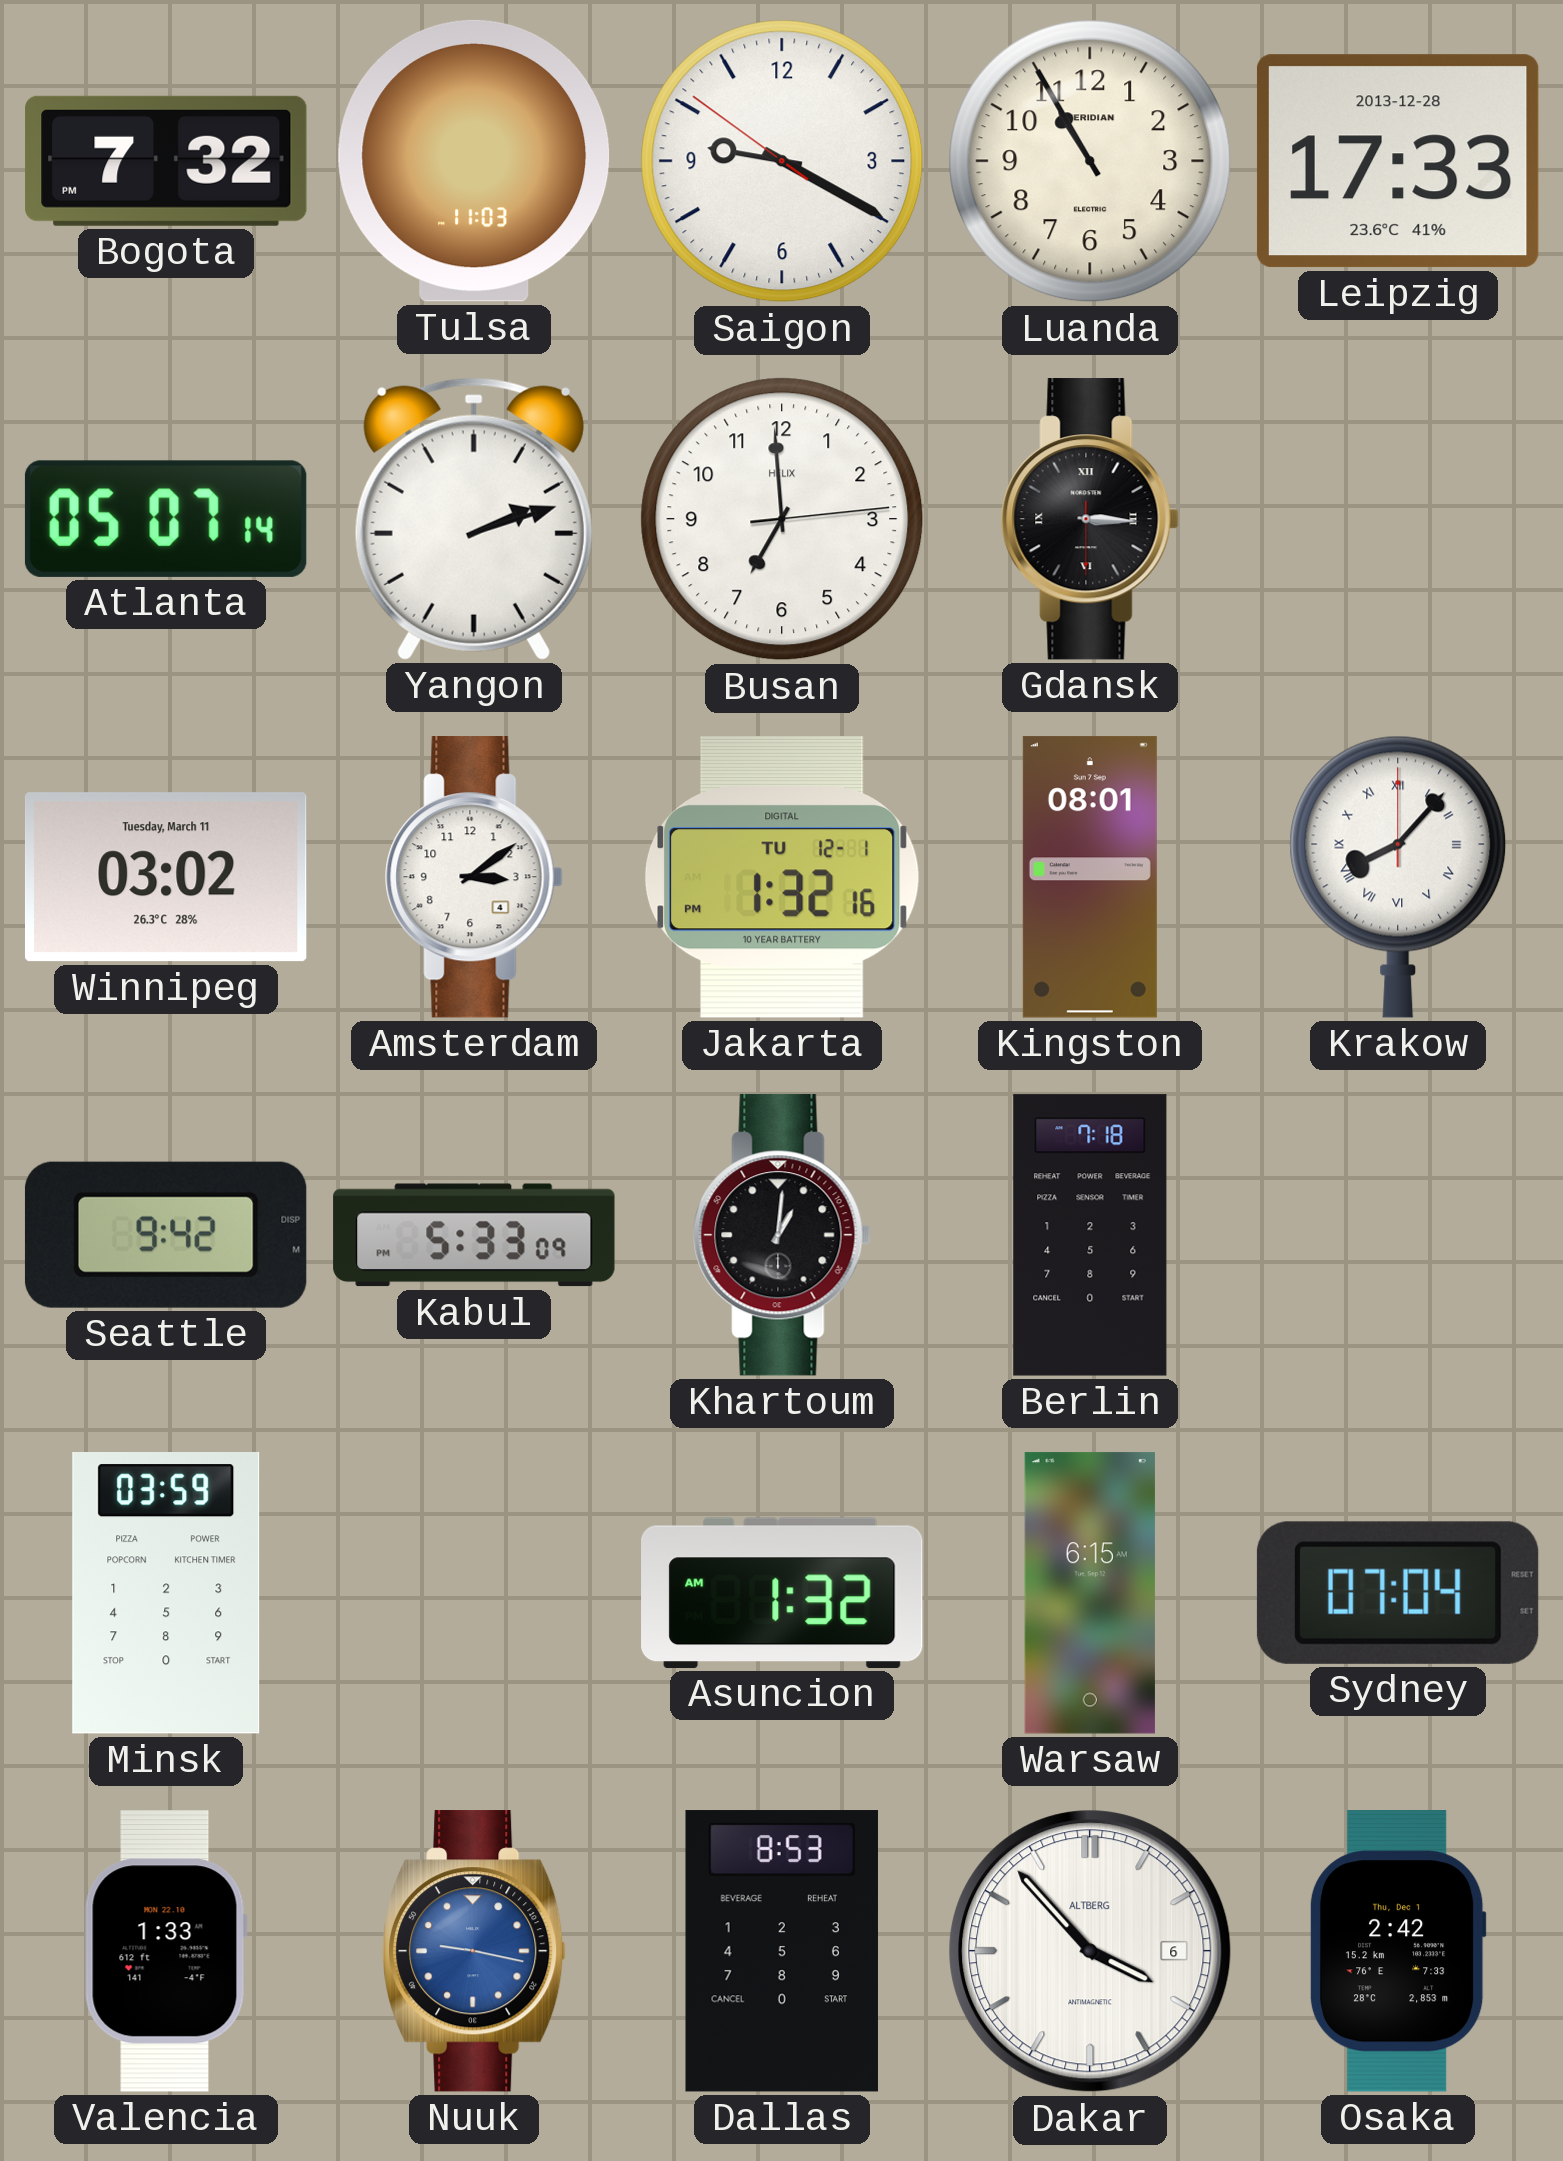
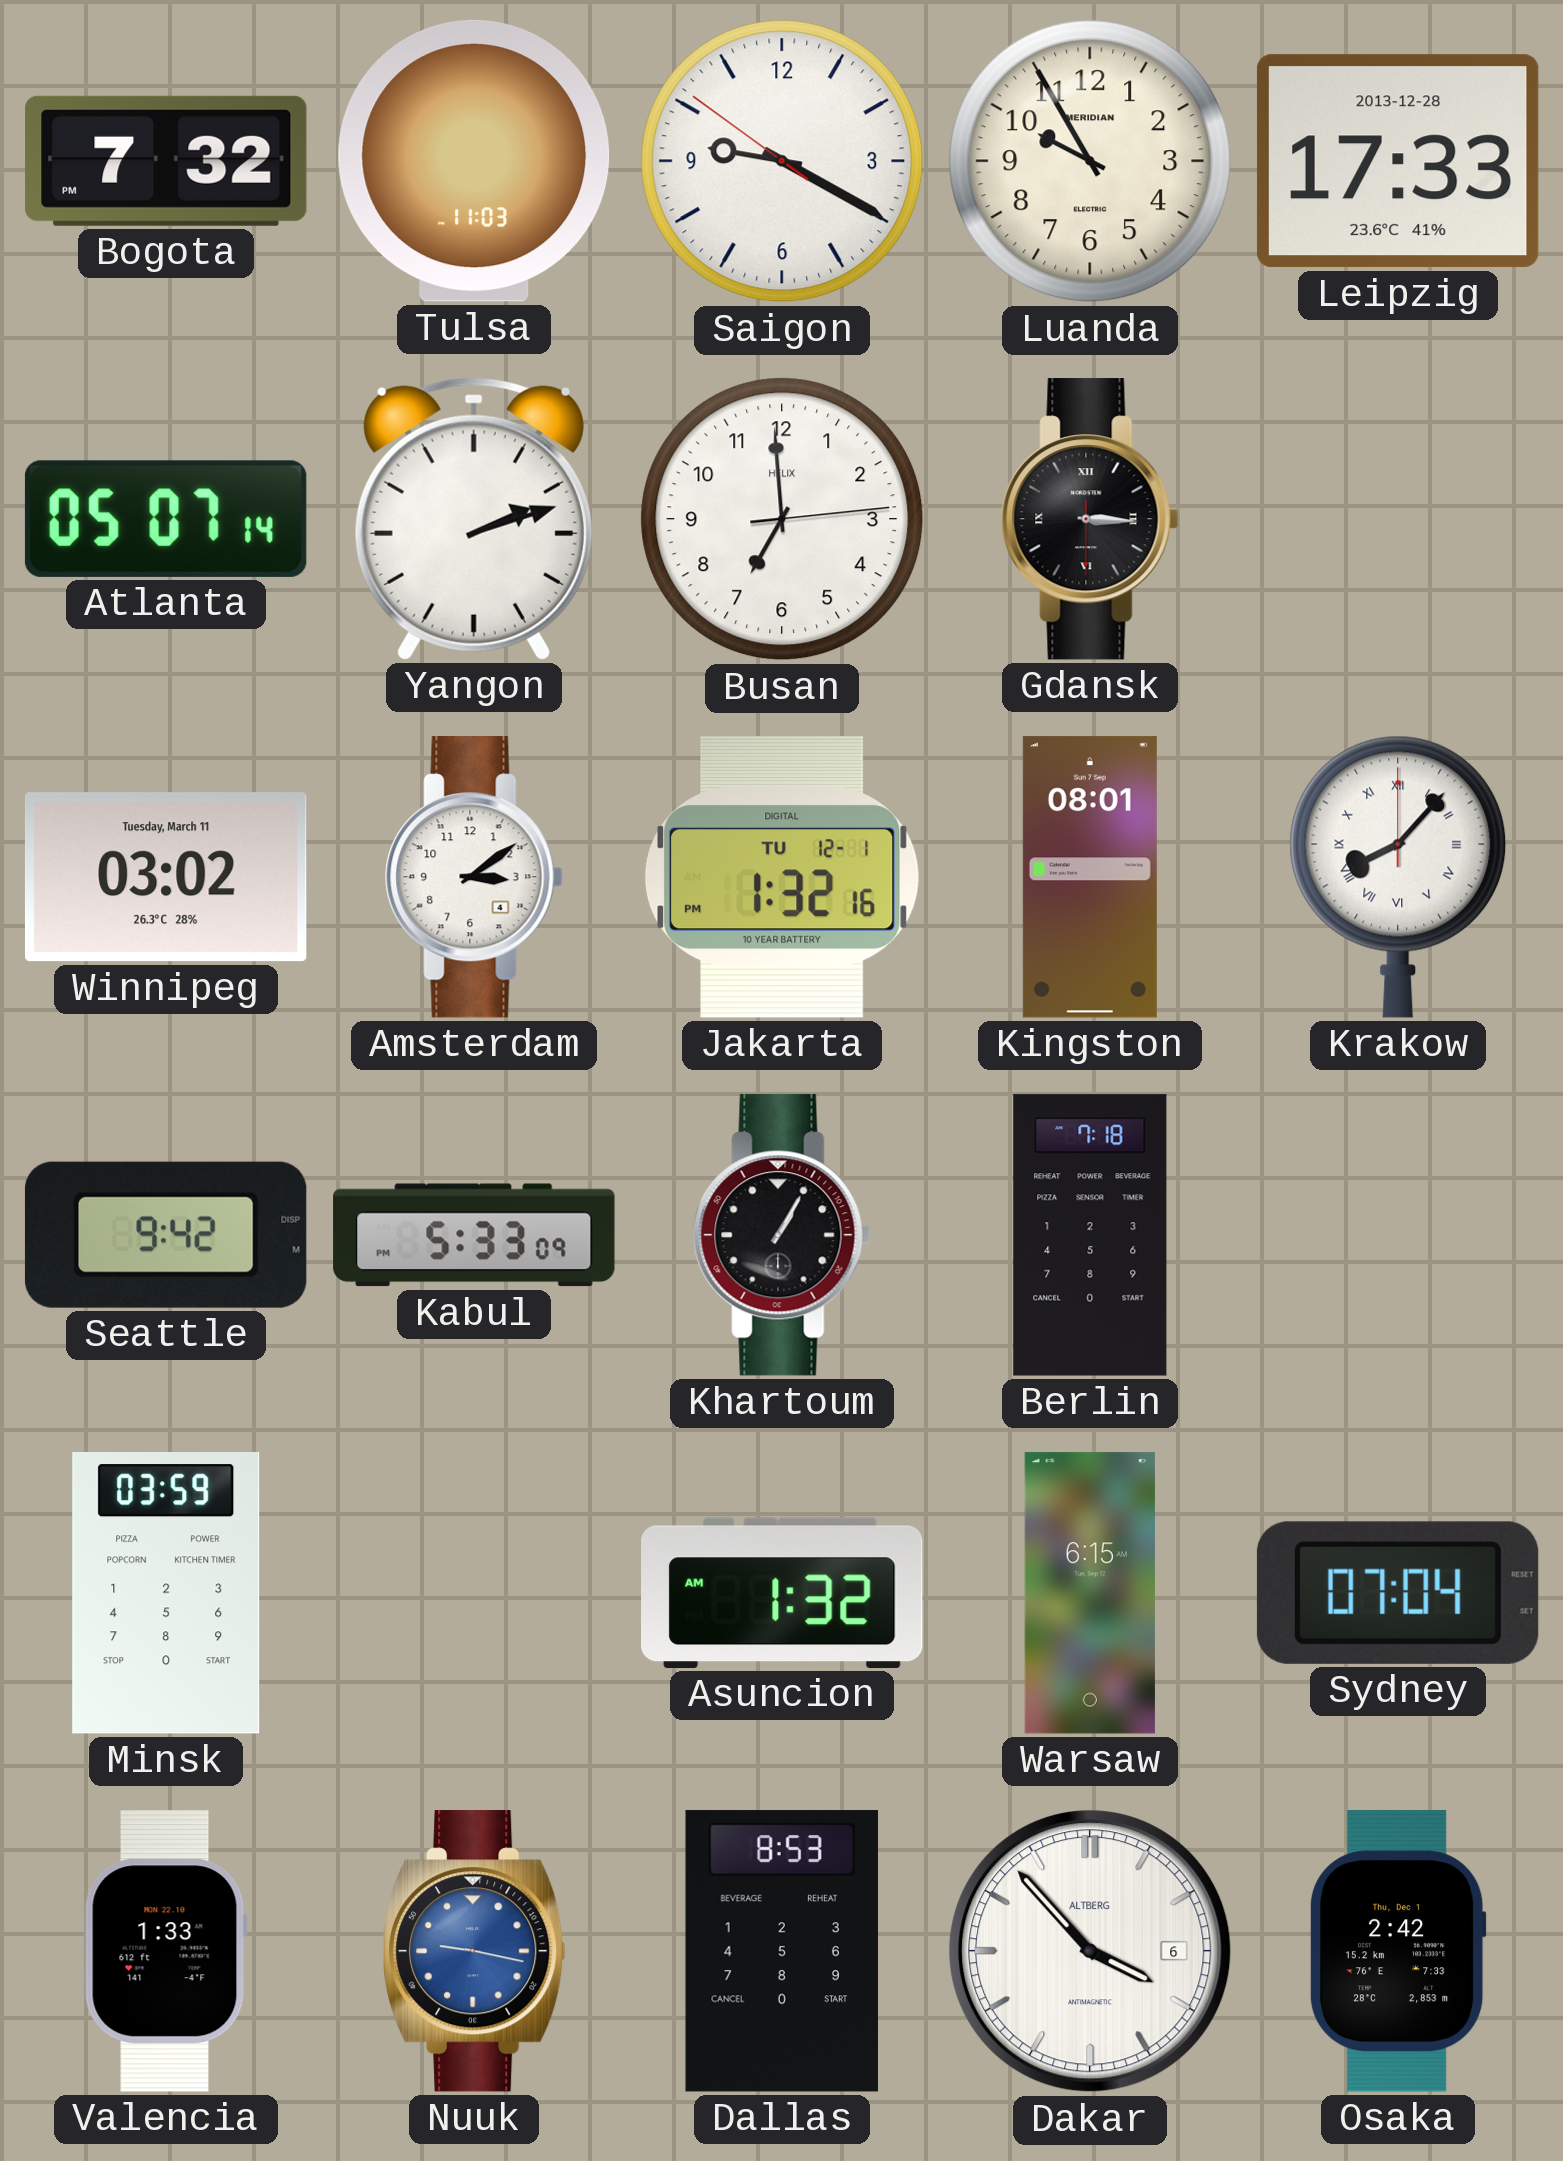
Luanda: 10:55 -> 9:55
Khartoum: 1:01 -> 1:05
